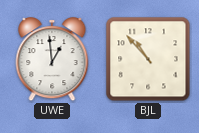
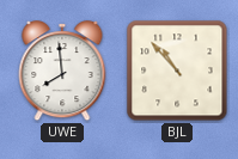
UWE: 12:59 -> 7:59
